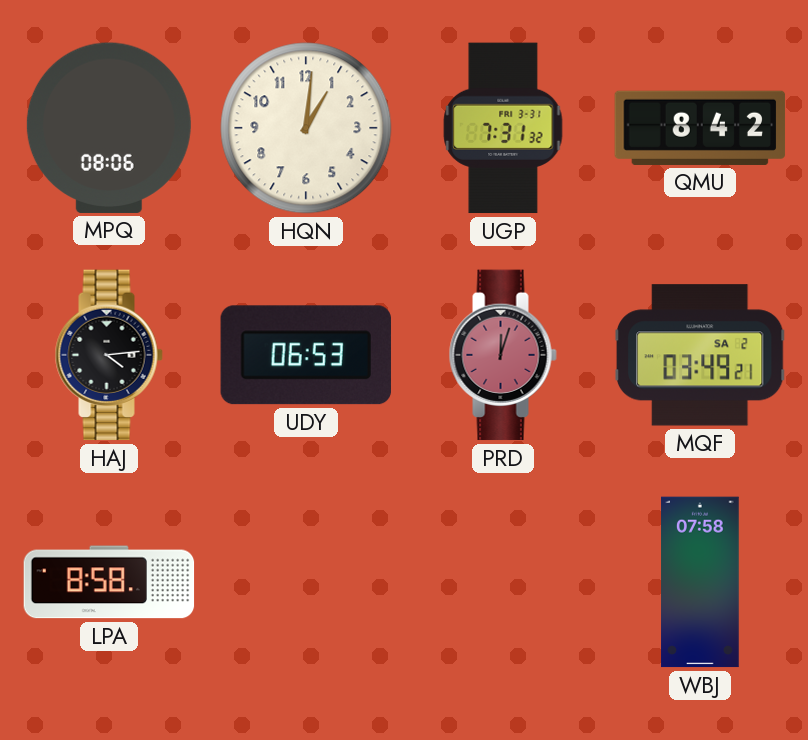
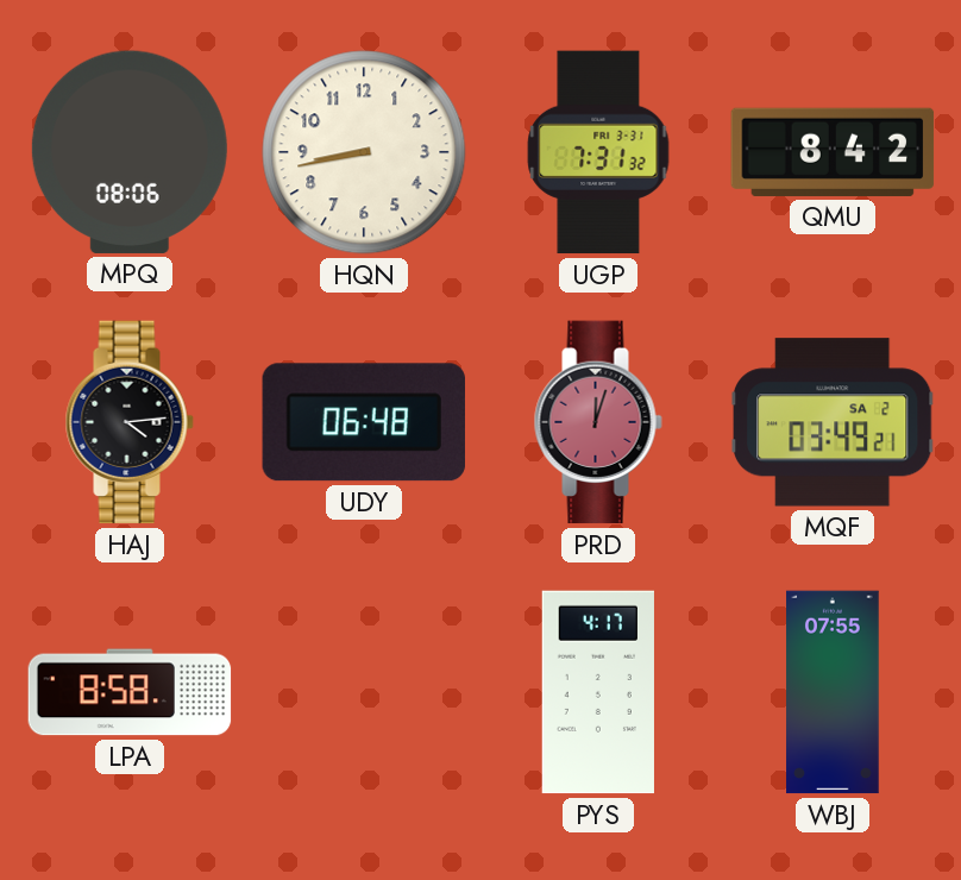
HQN: 1:01 -> 8:43
UDY: 06:53 -> 06:48
PYS: none -> 4:17
WBJ: 07:58 -> 07:55
